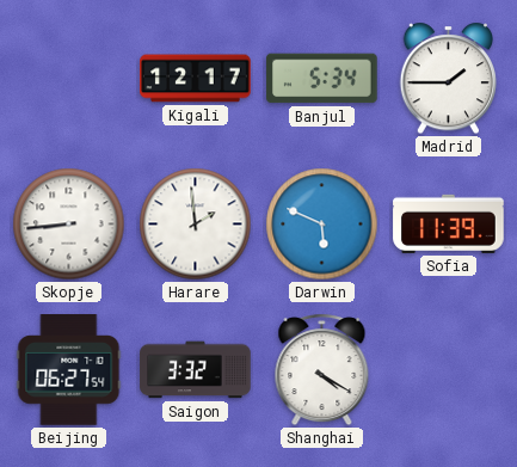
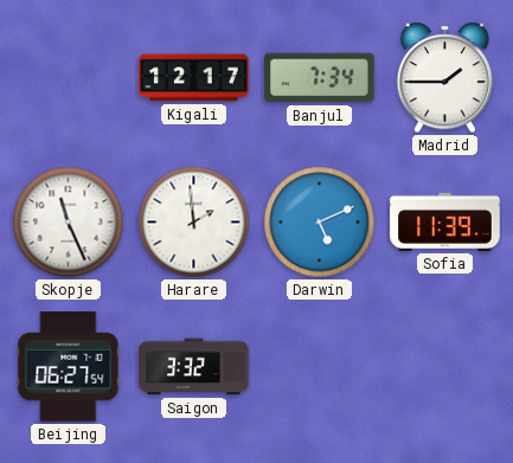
Banjul: 5:34 -> 7:34
Skopje: 8:44 -> 11:26
Darwin: 5:49 -> 5:11
Shanghai: 4:20 -> none
